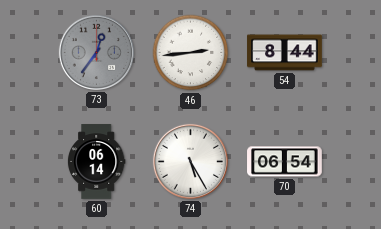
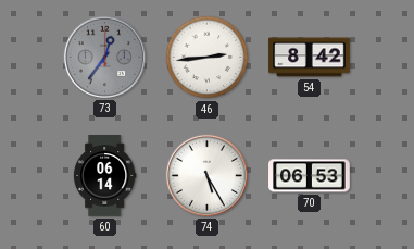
54: 8:44 -> 8:42
70: 06:54 -> 06:53
